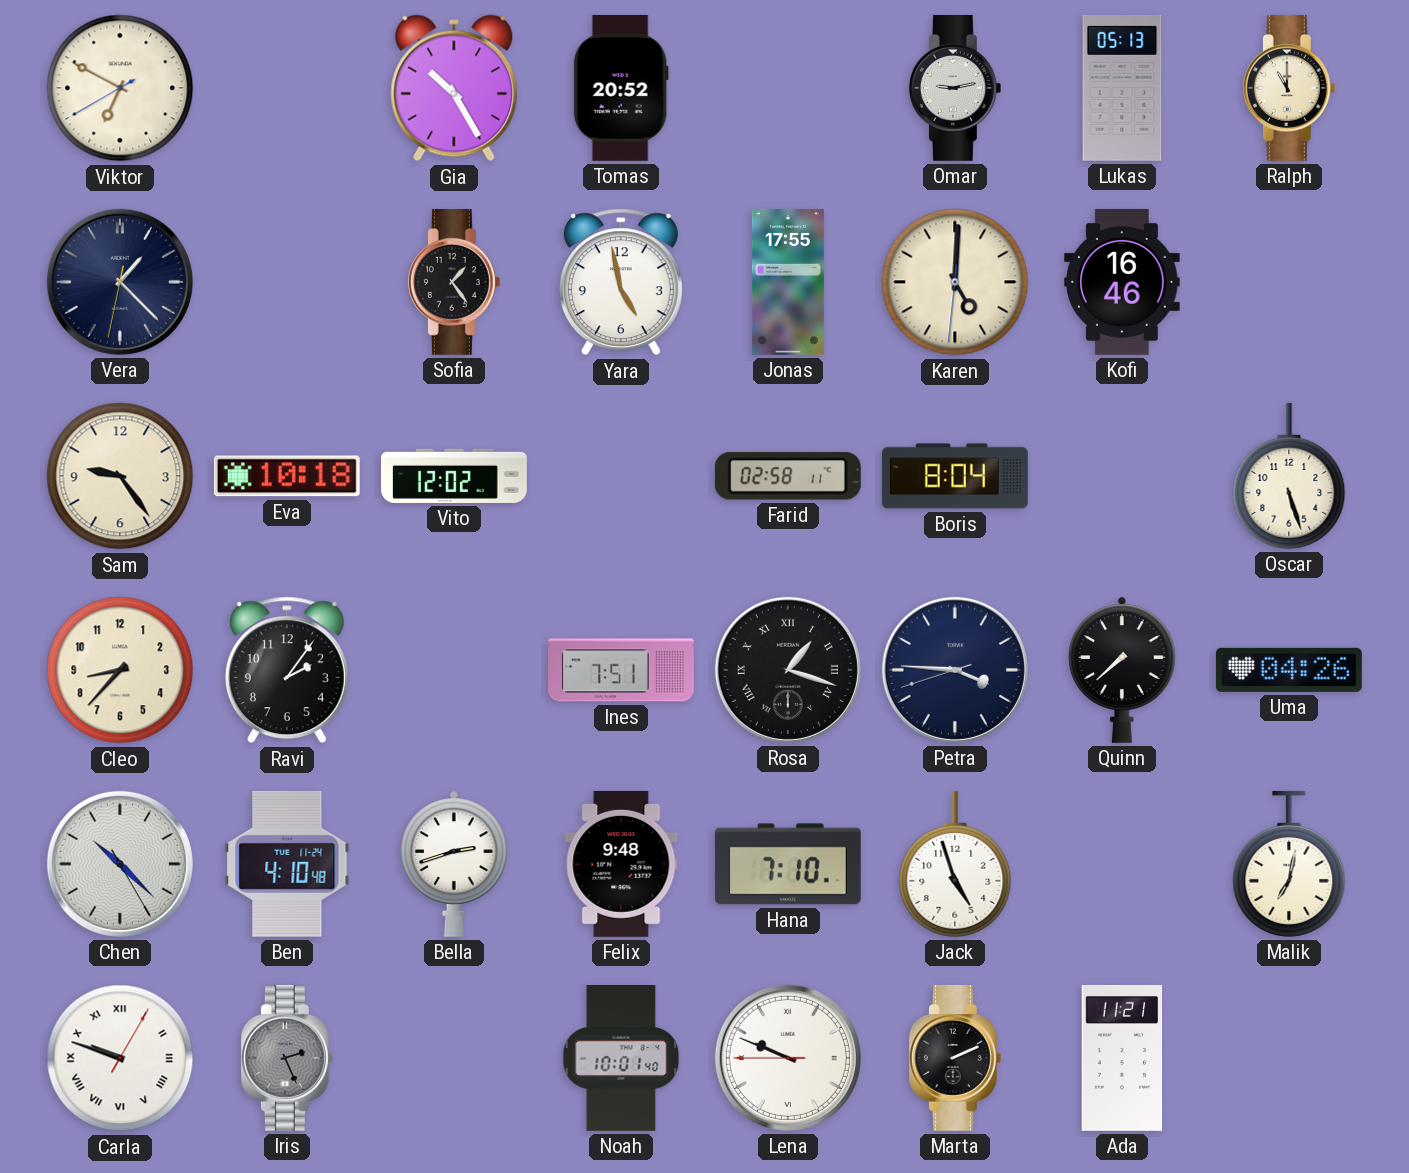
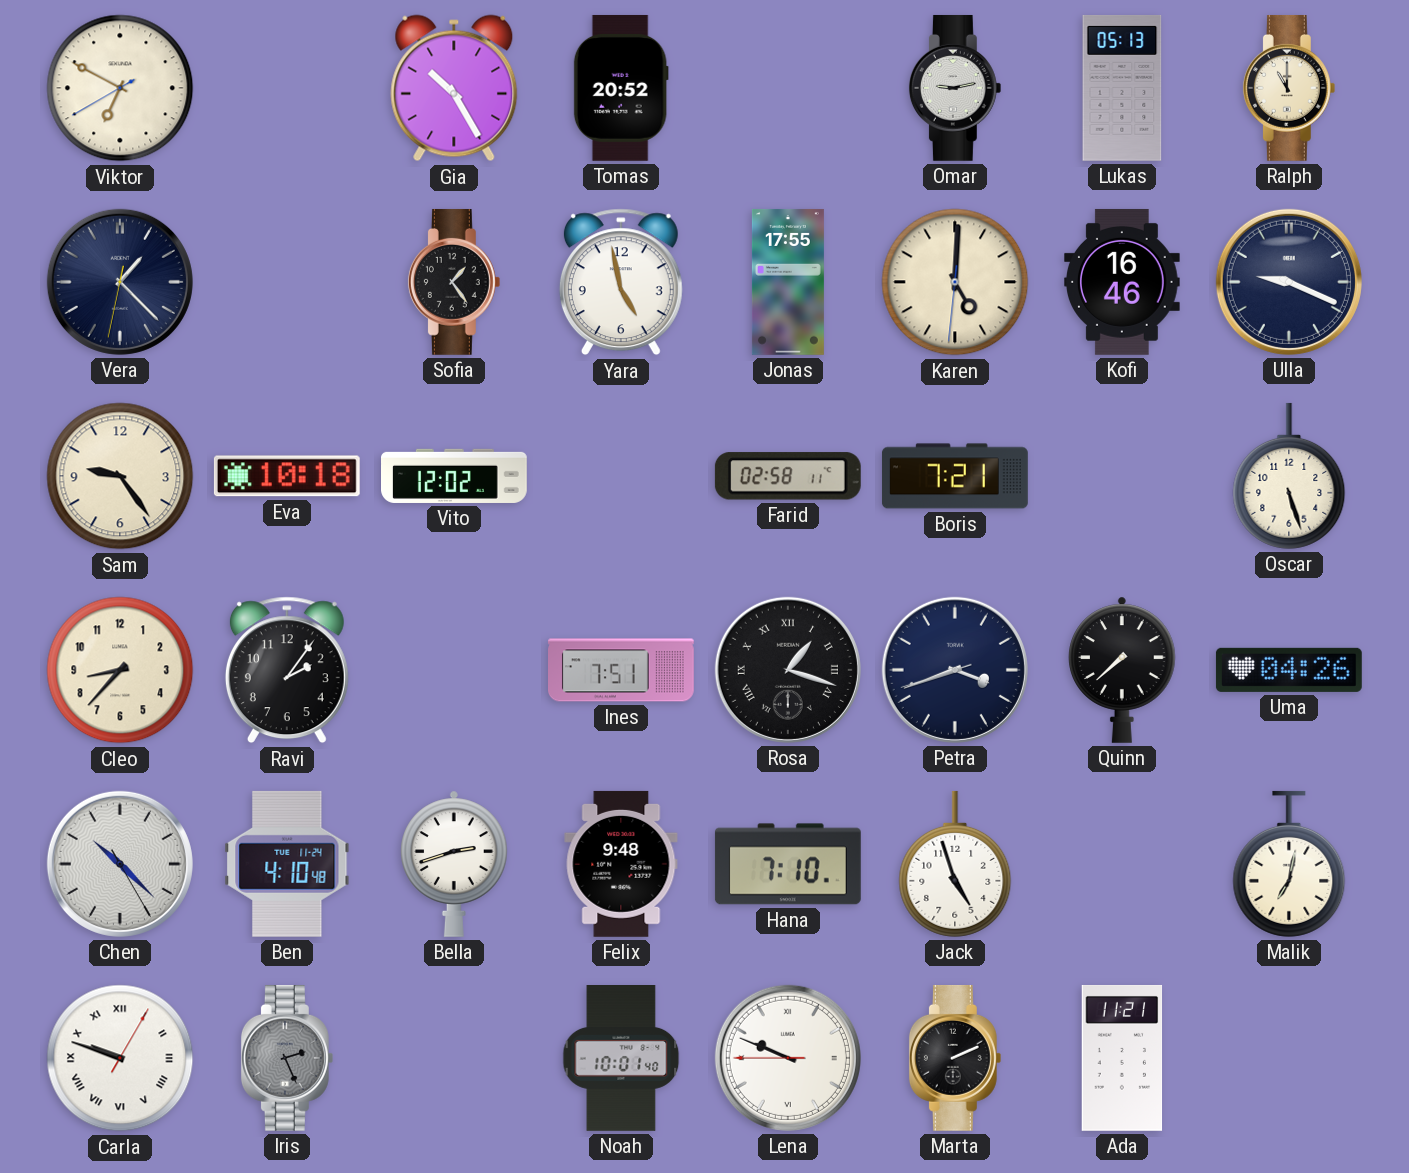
Ulla: none -> 9:19
Boris: 8:04 -> 7:21
Petra: 3:45 -> 3:41
